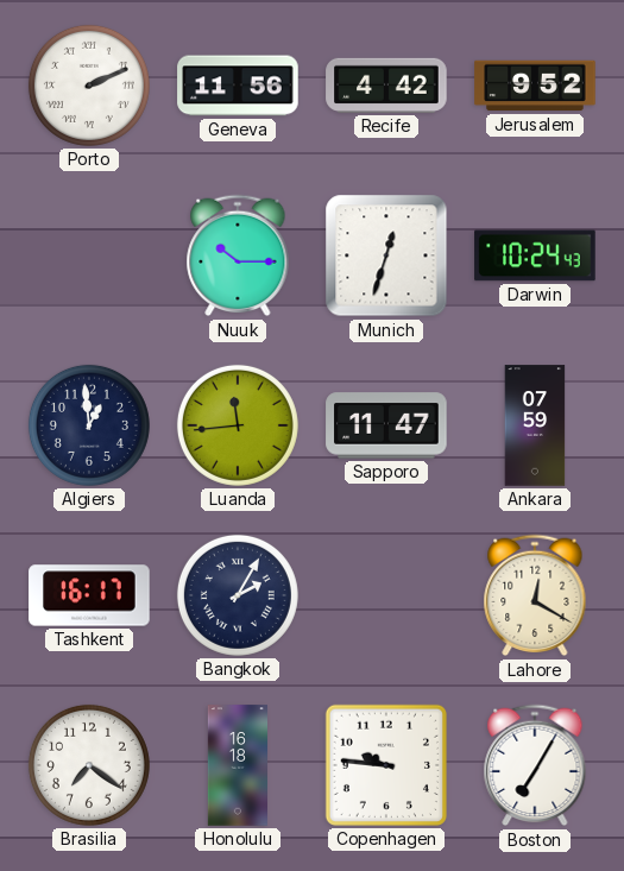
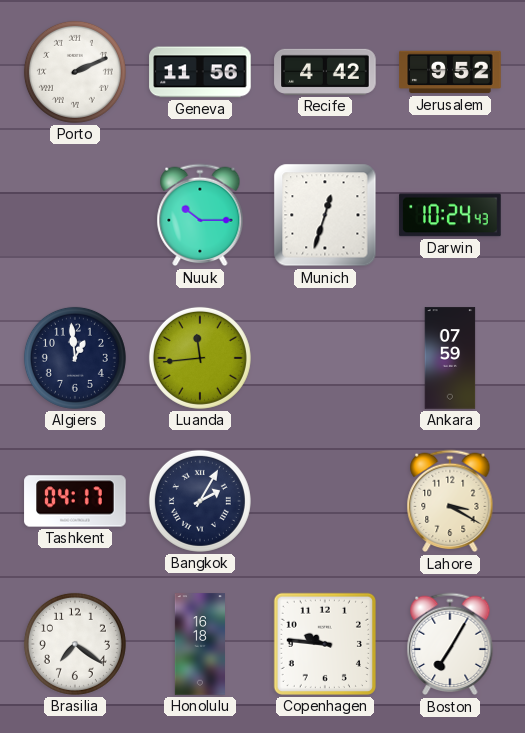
Sapporo: 11:47 -> none
Tashkent: 16:17 -> 04:17
Lahore: 12:20 -> 3:20
